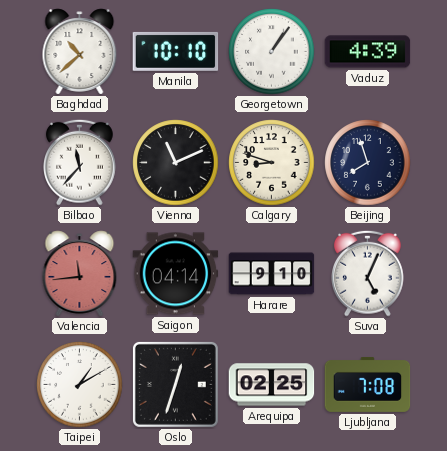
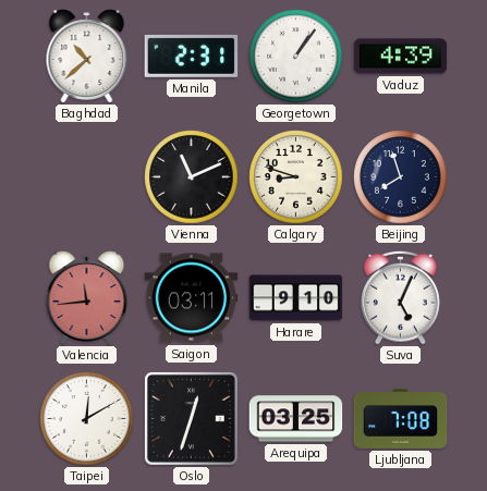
Manila: 10:10 -> 2:31
Bilbao: 11:37 -> none
Saigon: 04:14 -> 03:11
Taipei: 1:10 -> 12:10
Arequipa: 02:25 -> 03:25
